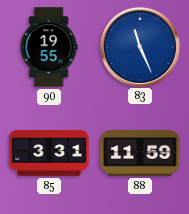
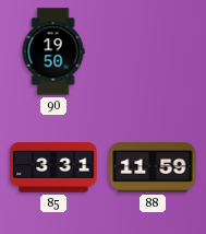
90: 19:55 -> 19:50
83: 11:26 -> none
